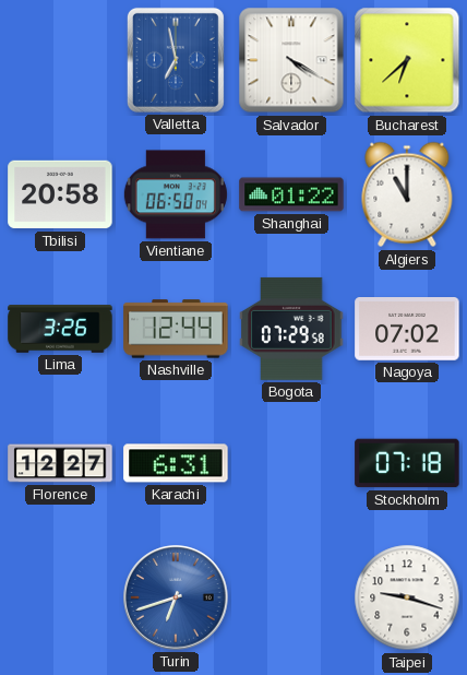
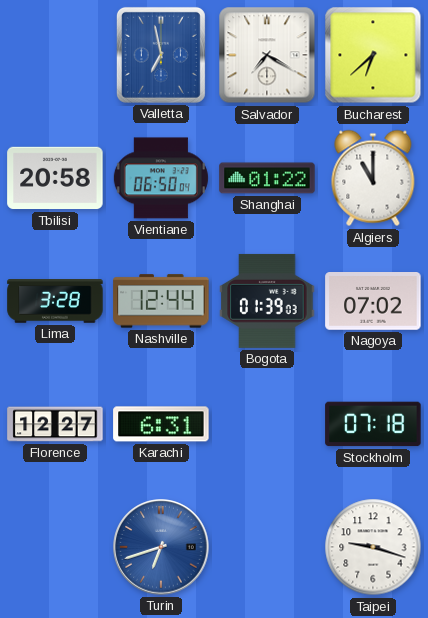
Salvador: 4:20 -> 7:20
Lima: 3:26 -> 3:28
Bogota: 07:29 -> 01:39
